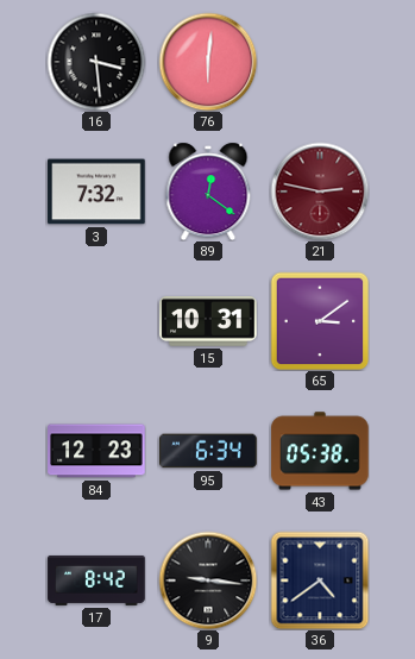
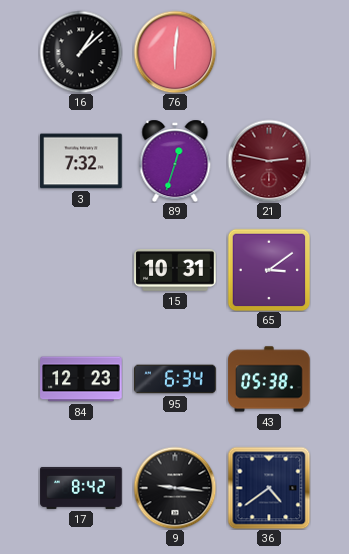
16: 3:29 -> 1:08
89: 12:21 -> 12:33
